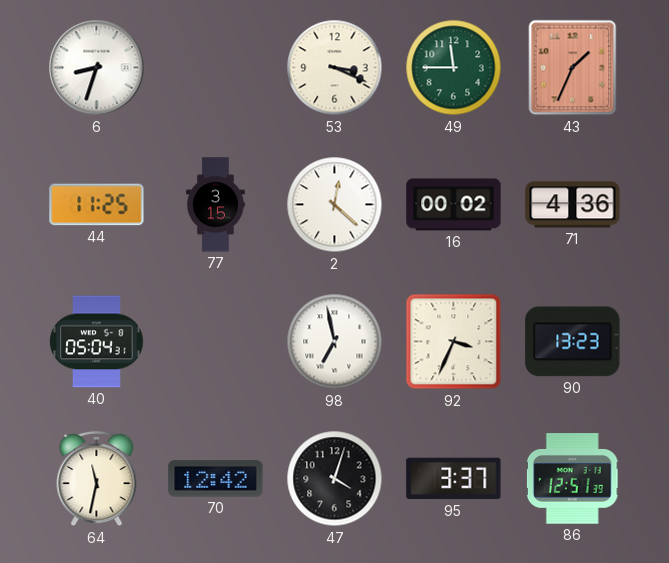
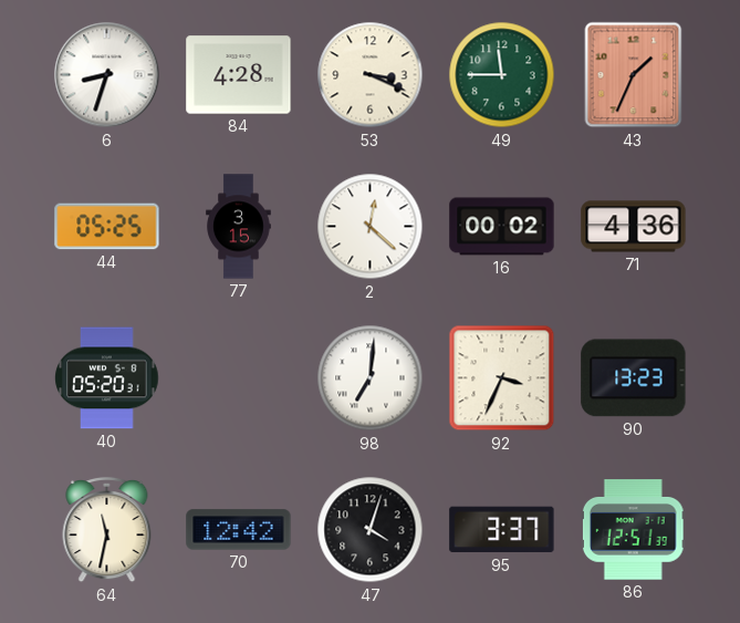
84: none -> 4:28
44: 11:25 -> 05:25
40: 05:04 -> 05:20
98: 6:58 -> 7:01
